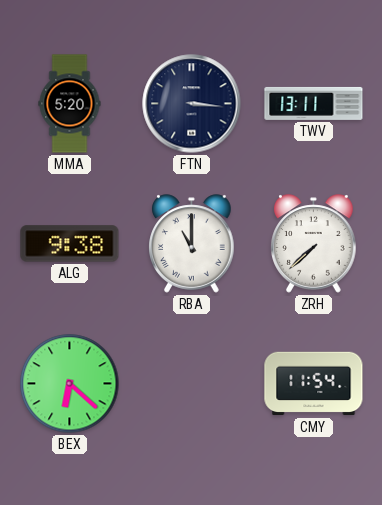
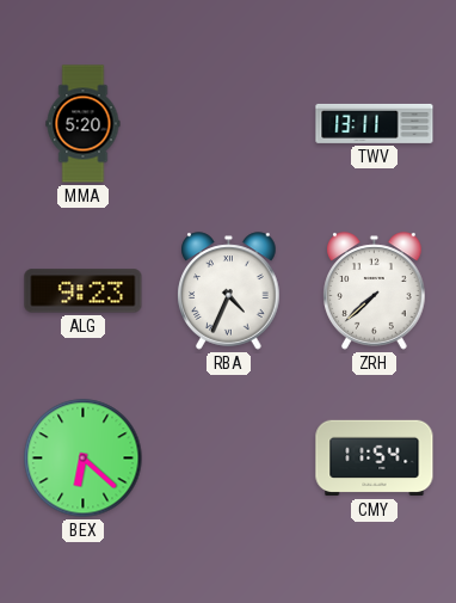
FTN: 3:16 -> none
ALG: 9:38 -> 9:23
RBA: 11:00 -> 4:34
